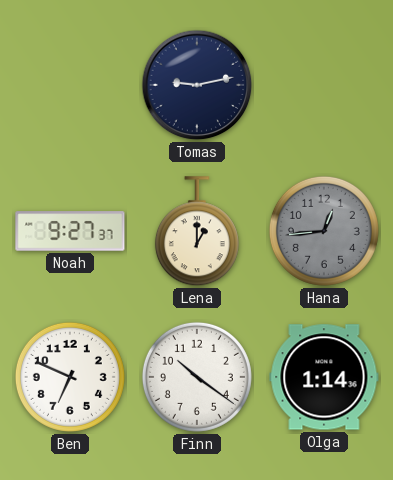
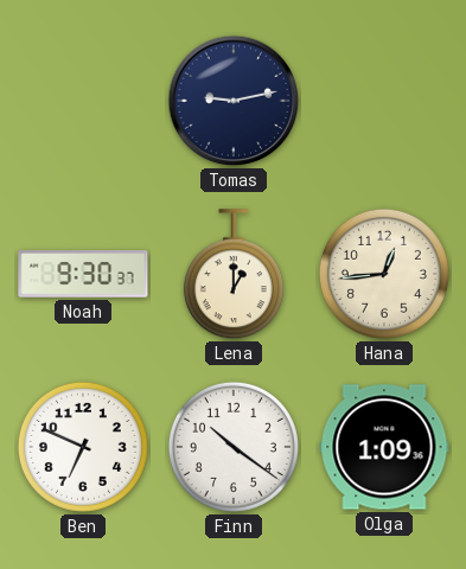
Noah: 9:27 -> 9:30
Hana dial: grey -> cream
Olga: 1:14 -> 1:09
